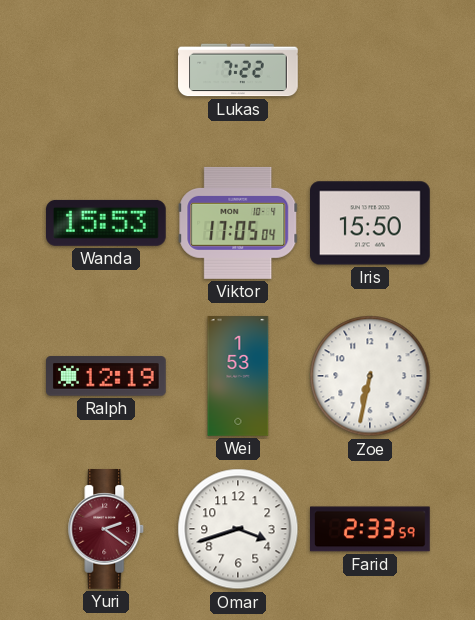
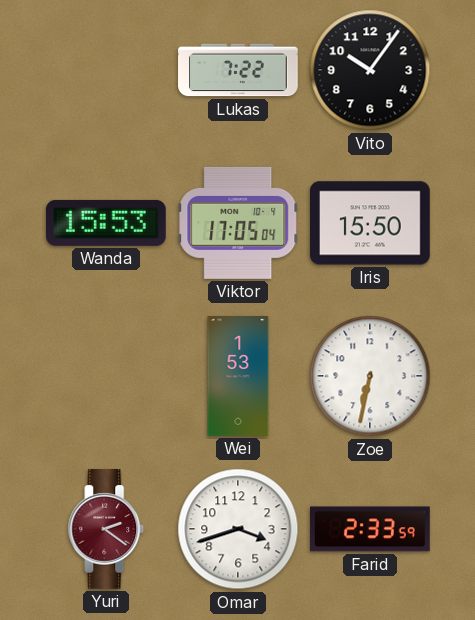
Vito: none -> 10:06
Ralph: 12:19 -> none
